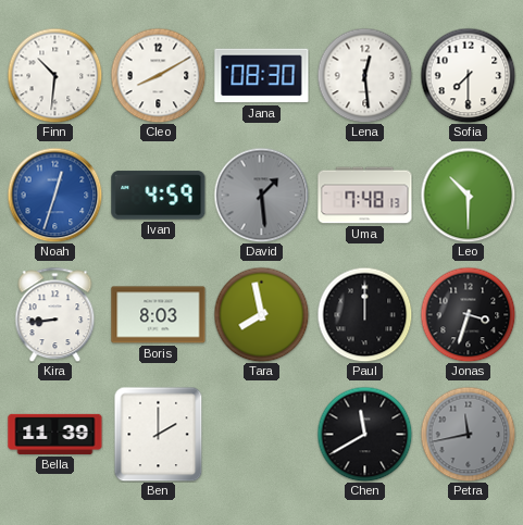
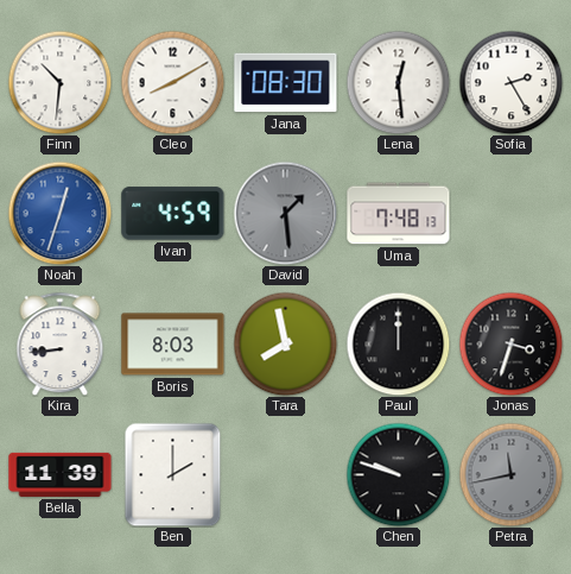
Sofia: 7:30 -> 2:25
Leo: 10:30 -> none
Chen: 11:40 -> 9:48
